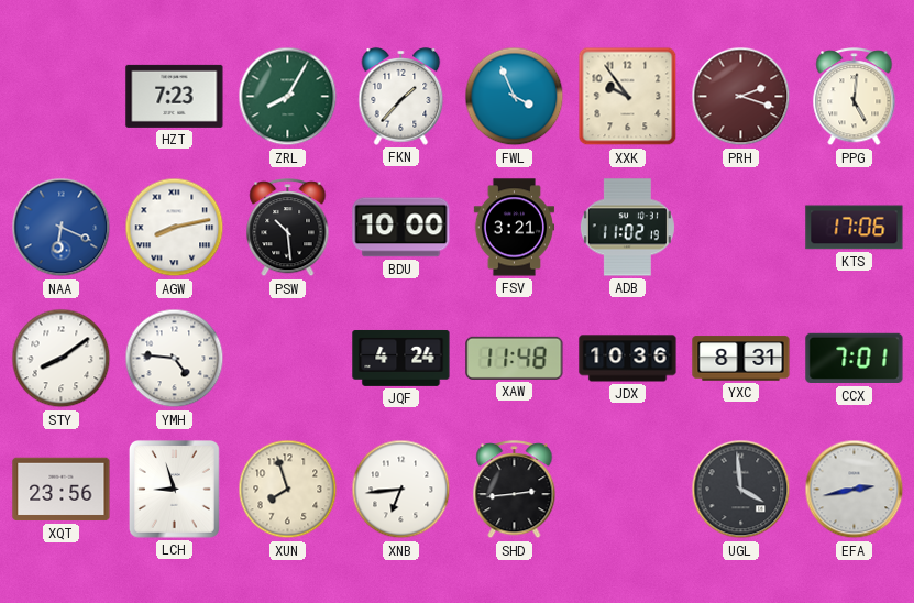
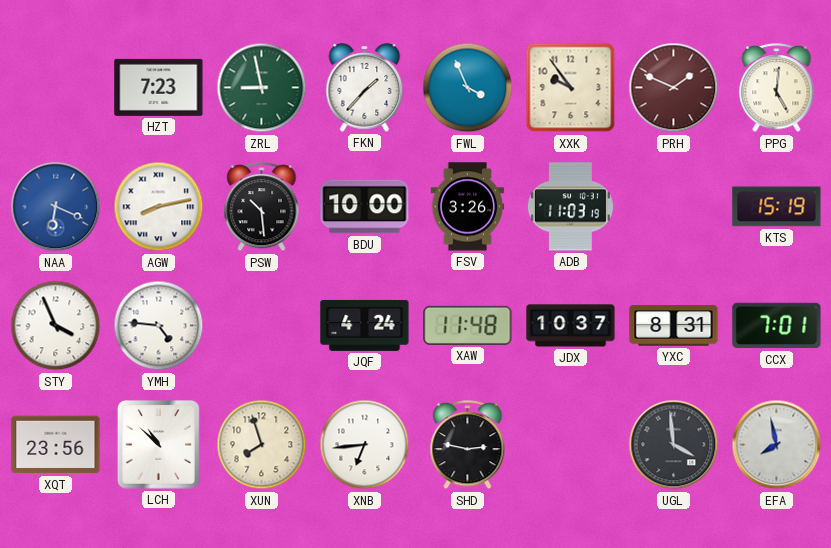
ZRL: 8:05 -> 8:58
PRH: 2:18 -> 1:49
FSV: 3:21 -> 3:26
ADB: 11:02 -> 11:03
KTS: 17:06 -> 15:19
STY: 8:09 -> 3:56
JDX: 10:36 -> 10:37
LCH: 8:57 -> 10:52
SHD: 2:44 -> 2:47
EFA: 2:43 -> 7:58
